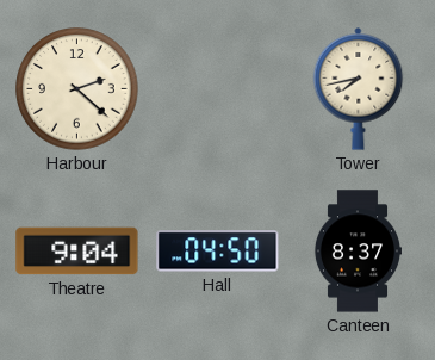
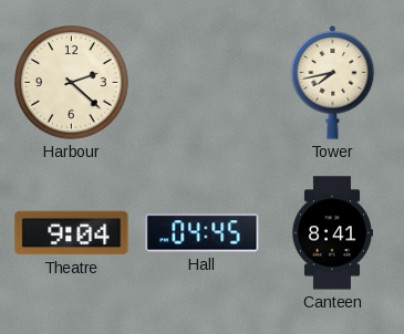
Hall: 04:50 -> 04:45
Canteen: 8:37 -> 8:41
